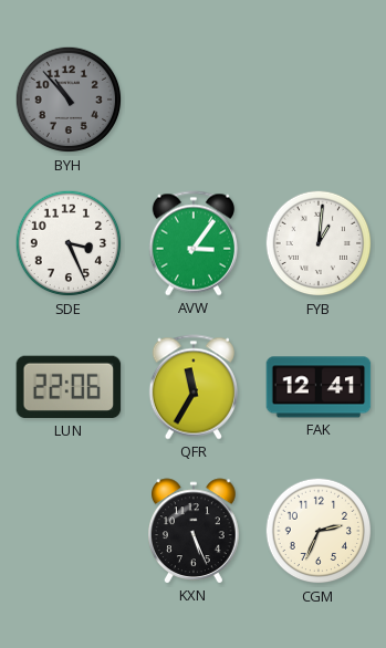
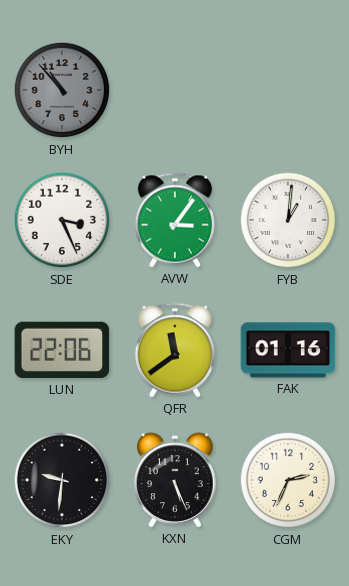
QFR: 11:35 -> 11:39
FAK: 12:41 -> 01:16
EKY: none -> 9:31
